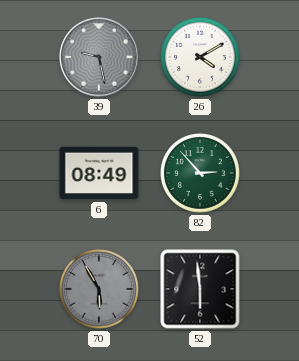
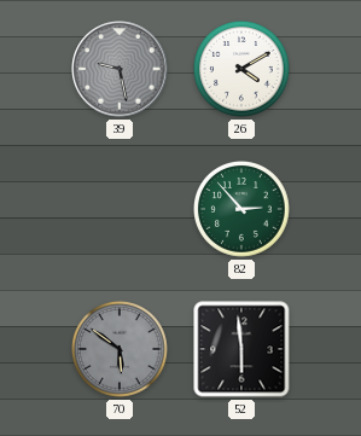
6: 08:49 -> none
70: 5:55 -> 5:51
